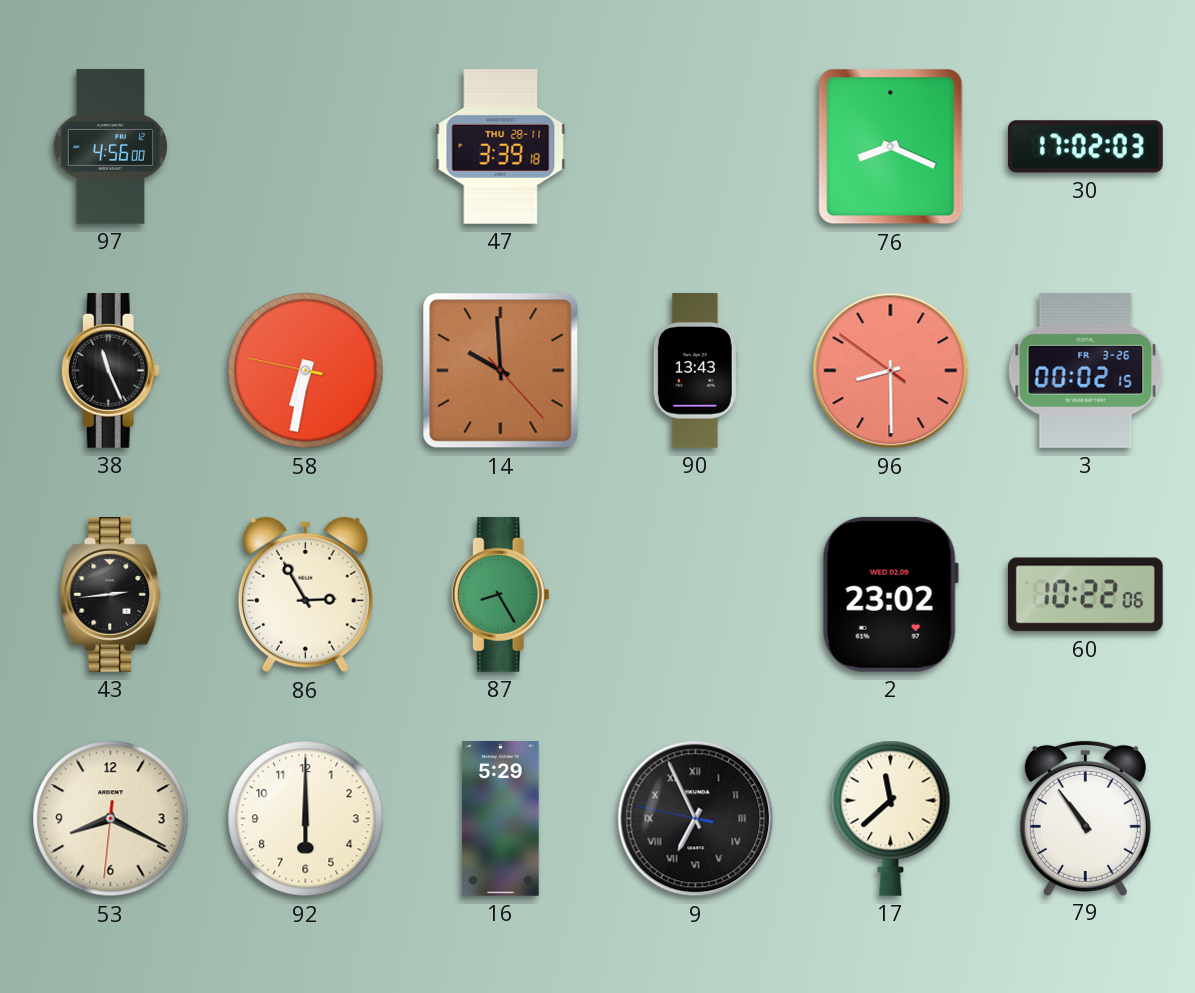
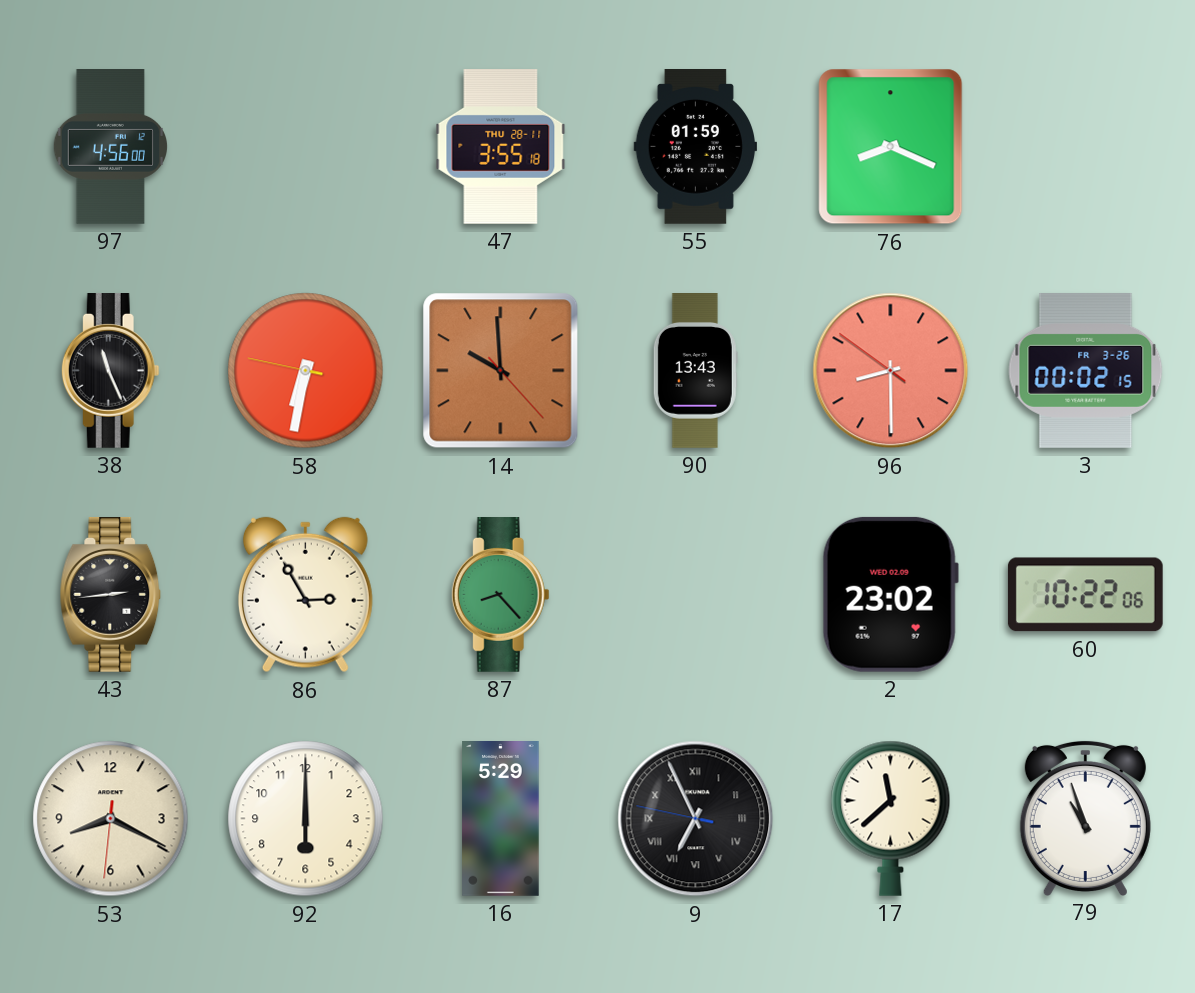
47: 3:39 -> 3:55
55: none -> 01:59
30: 17:02 -> none
87: 8:25 -> 8:23
79: 10:54 -> 10:57
